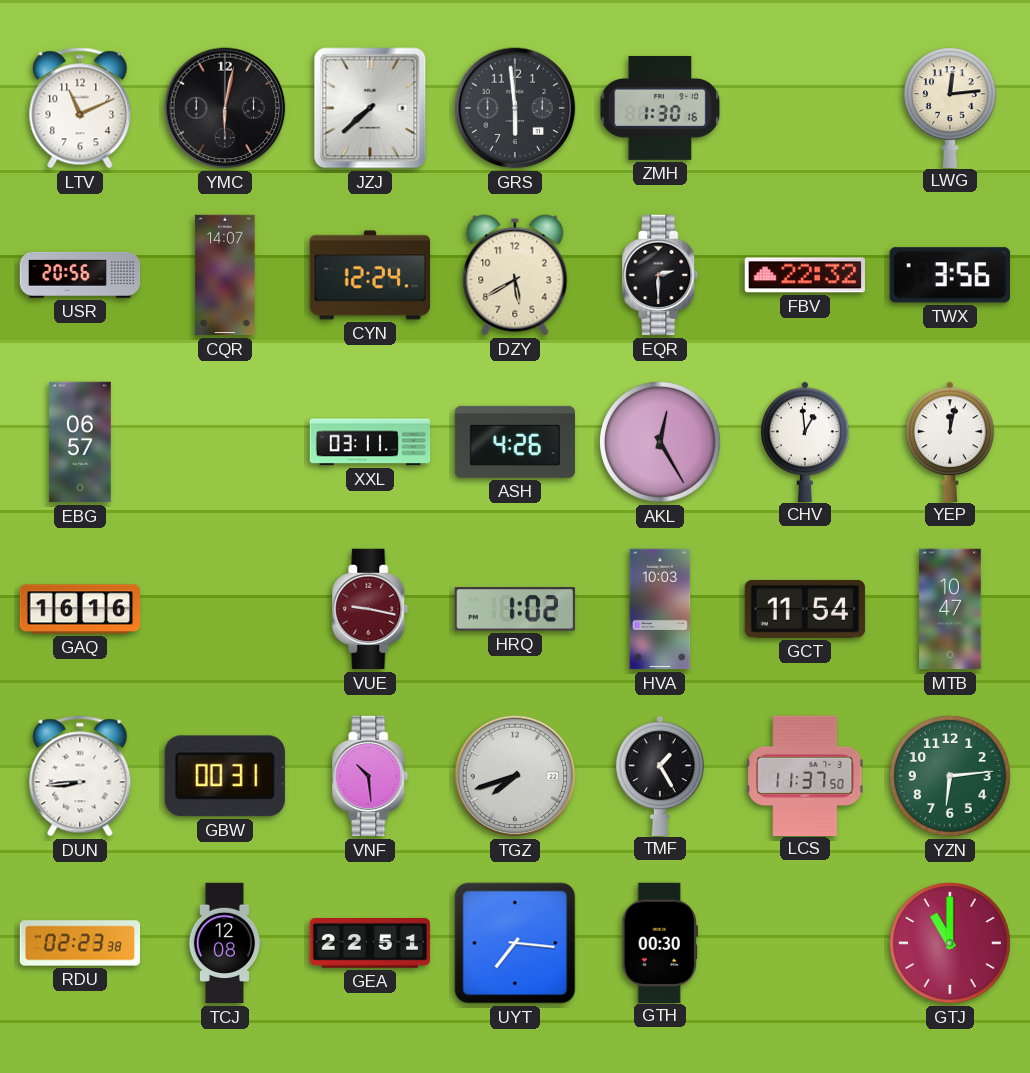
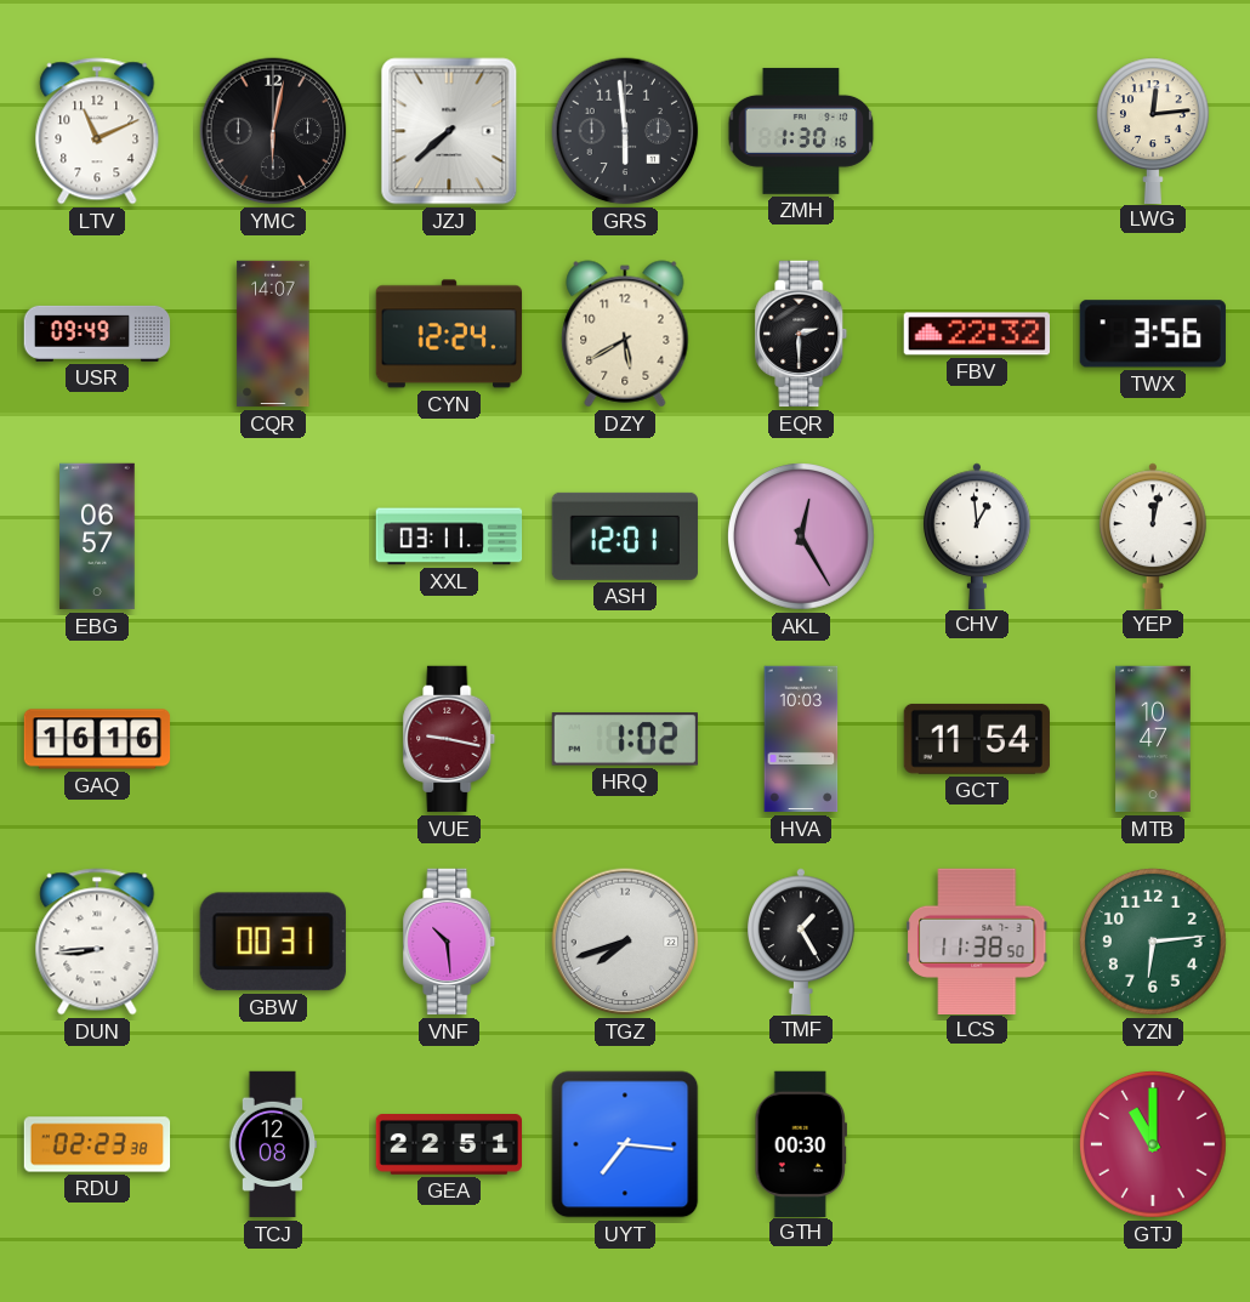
USR: 20:56 -> 09:49
ASH: 4:26 -> 12:01
LCS: 11:37 -> 11:38
